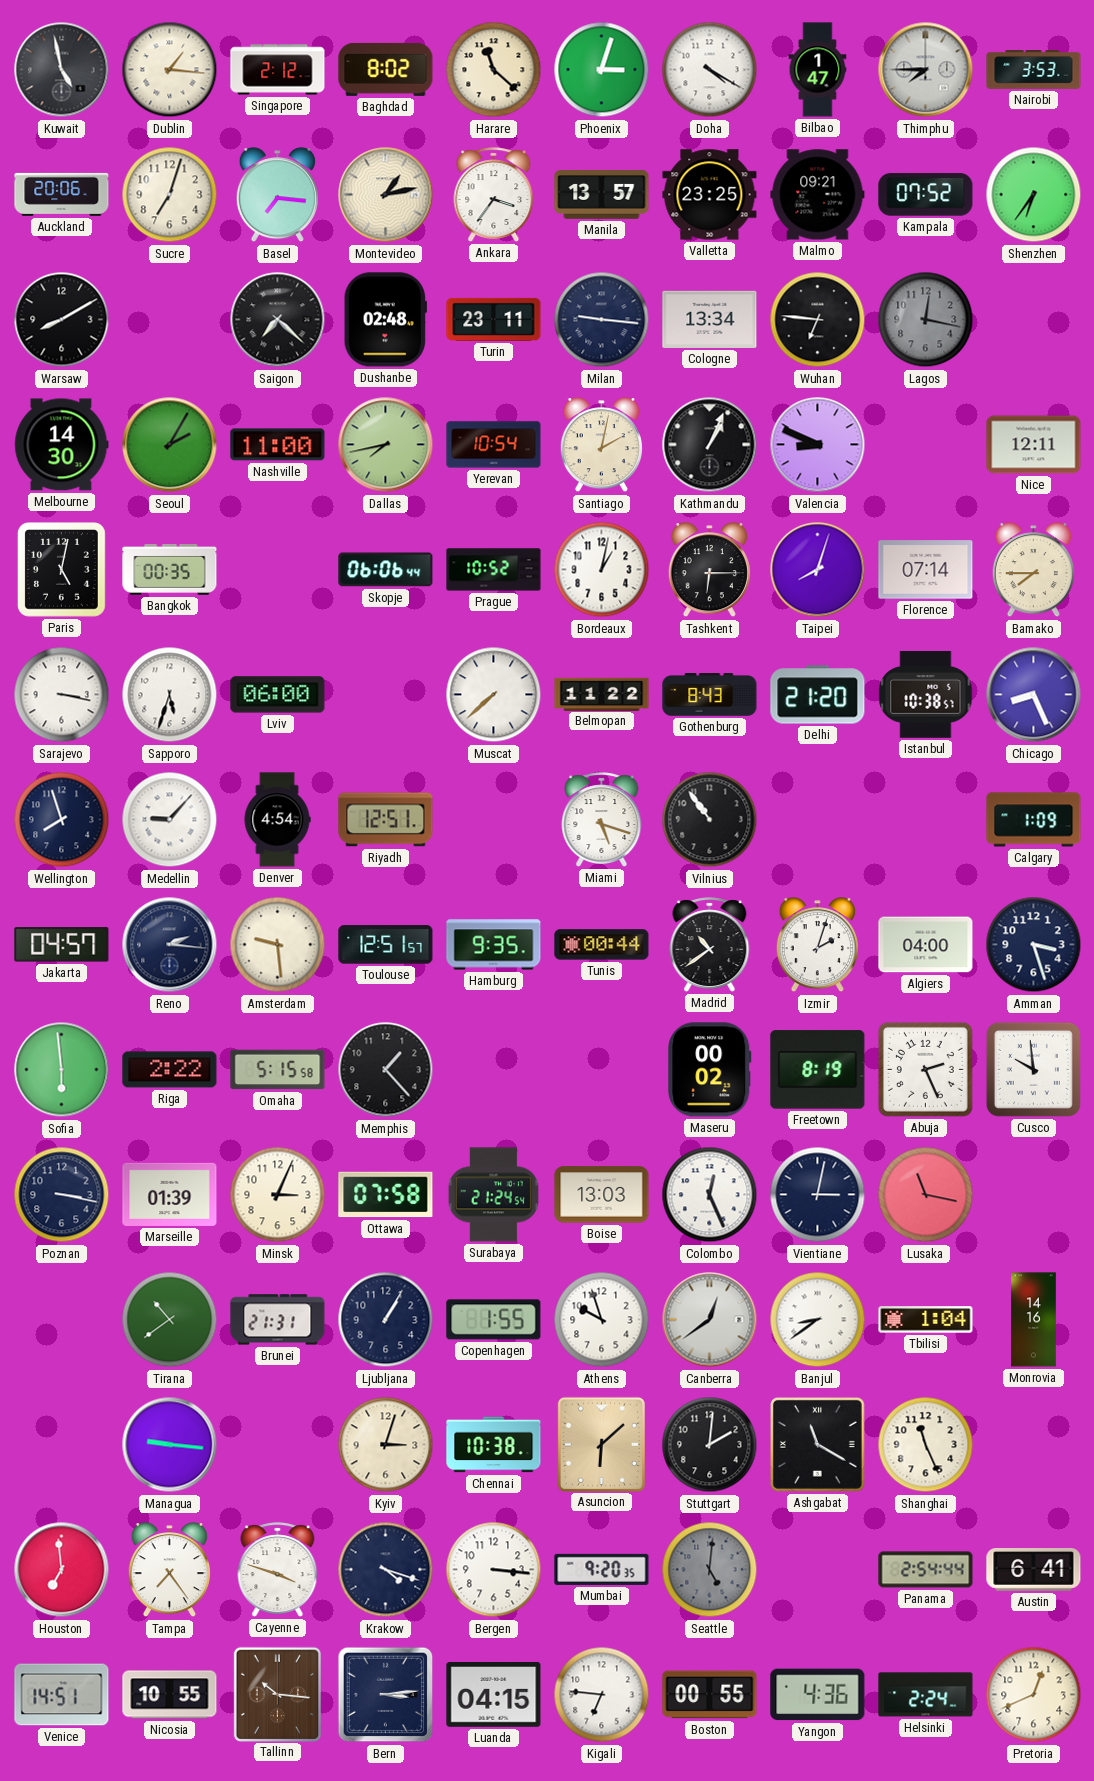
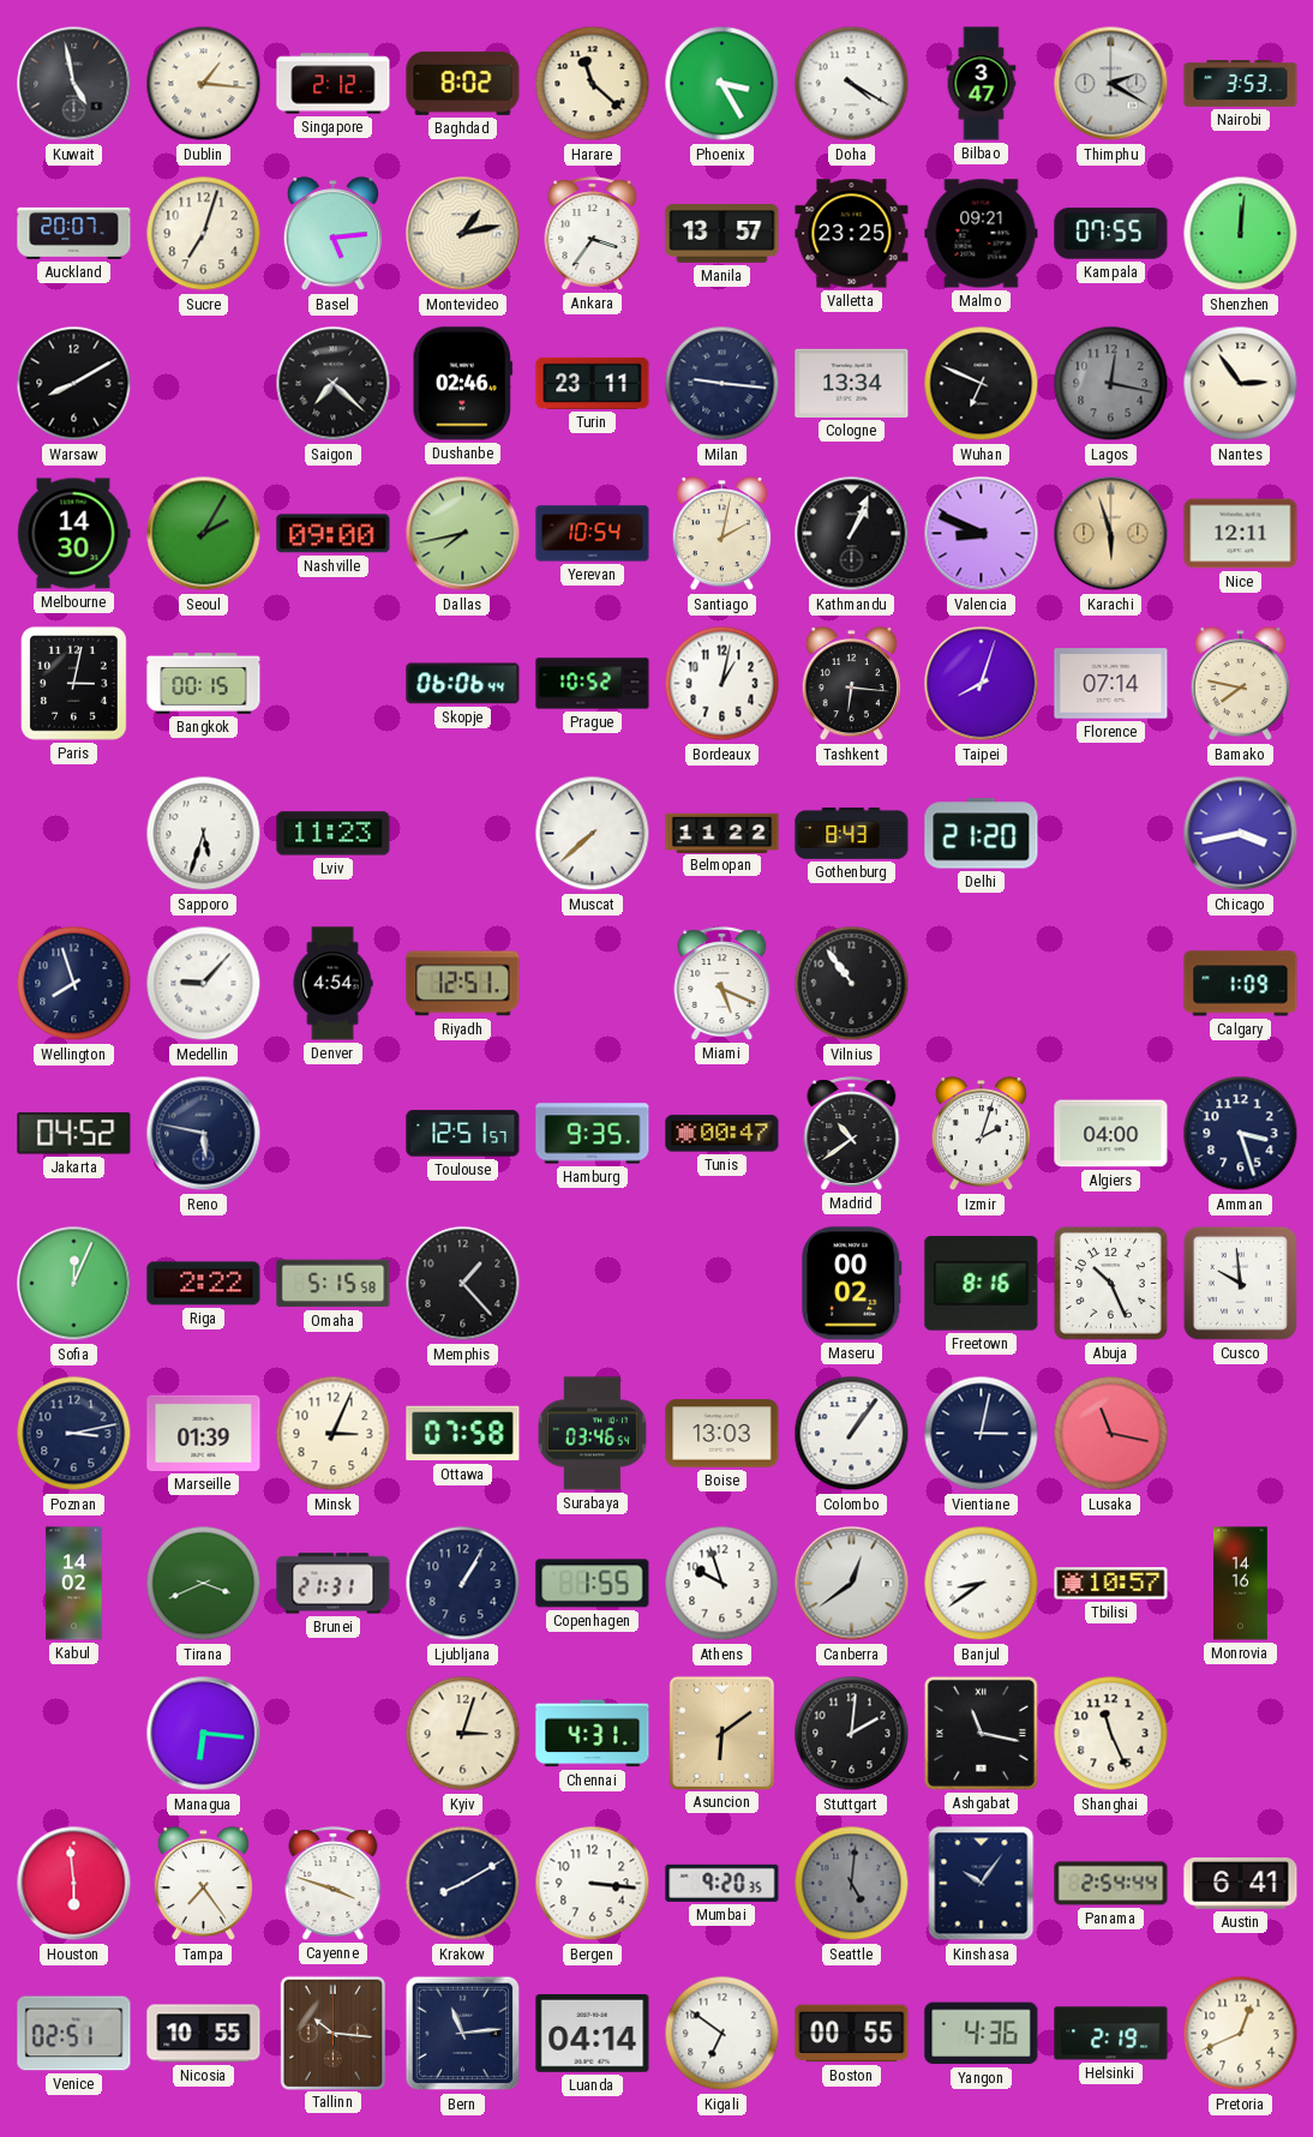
Phoenix: 3:03 -> 3:25
Bilbao: 1:47 -> 3:47
Thimphu: 7:45 -> 2:20
Auckland: 20:06 -> 20:07
Basel: 7:16 -> 5:14
Kampala: 07:52 -> 07:55
Shenzhen: 6:36 -> 12:01
Dushanbe: 02:48 -> 02:46
Wuhan: 6:46 -> 6:49
Nantes: none -> 2:54
Nashville: 11:00 -> 09:00
Karachi: none -> 5:57
Paris: 5:02 -> 3:02
Bangkok: 00:35 -> 00:15
Tashkent: 6:15 -> 6:16
Bamako: 7:45 -> 7:47
Sarajevo: 3:17 -> none
Lviv: 06:00 -> 11:23
Istanbul: 10:38 -> none
Chicago: 8:26 -> 3:43
Miami: 5:18 -> 5:19
Jakarta: 04:57 -> 04:52
Reno: 2:16 -> 5:47
Amsterdam: 9:29 -> none
Tunis: 00:44 -> 00:47
Sofia: 5:59 -> 12:04
Freetown: 8:19 -> 8:16
Abuja: 2:26 -> 10:26
Poznan: 3:17 -> 3:13
Surabaya: 21:24 -> 03:46
Colombo: 12:26 -> 1:06
Kabul: none -> 14:02
Tirana: 10:39 -> 3:41
Tbilisi: 1:04 -> 10:57
Managua: 9:16 -> 6:16
Chennai: 10:38 -> 4:31
Asuncion: 6:08 -> 6:09
Ashgabat: 11:20 -> 11:17
Houston: 6:59 -> 5:59
Krakow: 4:18 -> 8:10
Kinshasa: none -> 10:06
Venice: 14:51 -> 02:51
Bern: 3:14 -> 11:14
Luanda: 04:15 -> 04:14
Kigali: 6:46 -> 6:51
Helsinki: 2:24 -> 2:19
